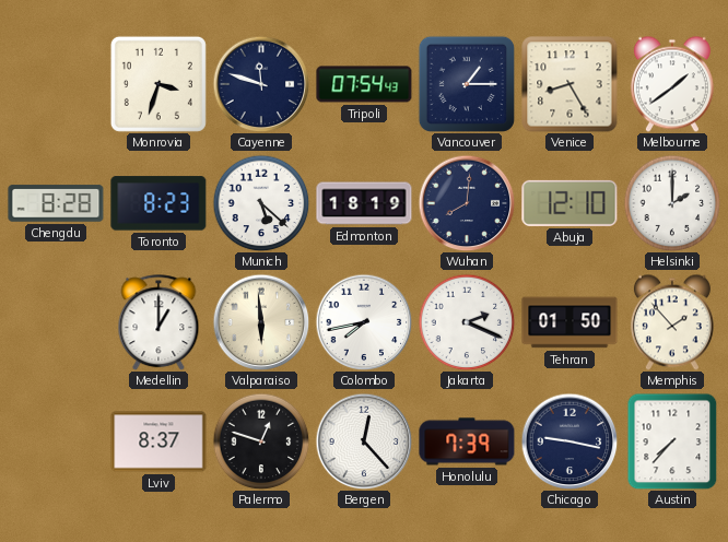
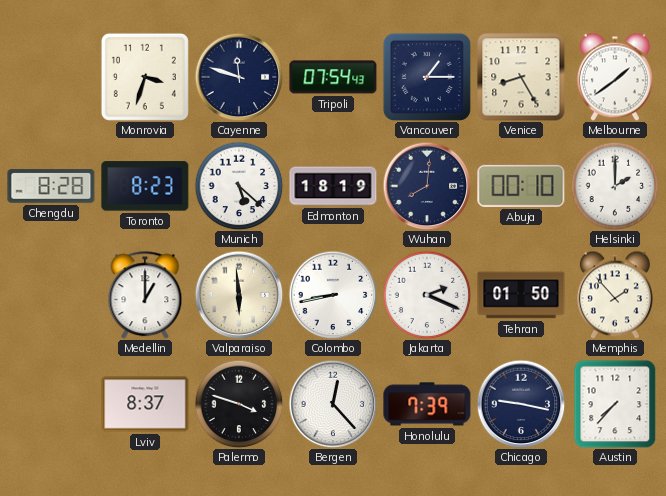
Abuja: 12:10 -> 00:10
Colombo: 7:43 -> 8:43
Palermo: 12:48 -> 3:48
